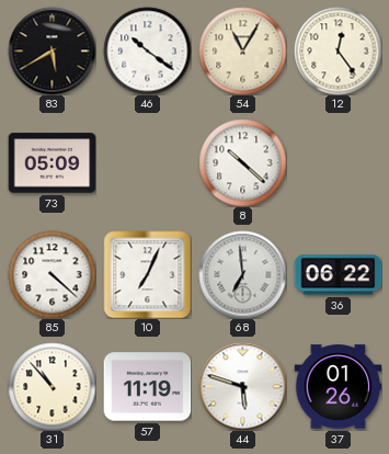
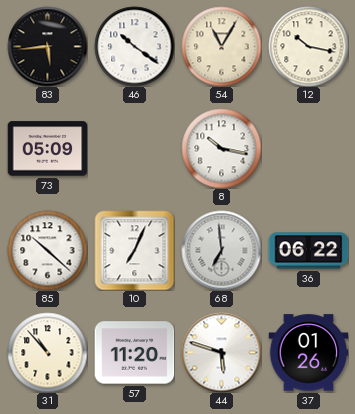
83: 5:40 -> 5:44
12: 12:24 -> 10:17
8: 10:22 -> 10:17
85: 4:22 -> 10:22
57: 11:19 -> 11:20
